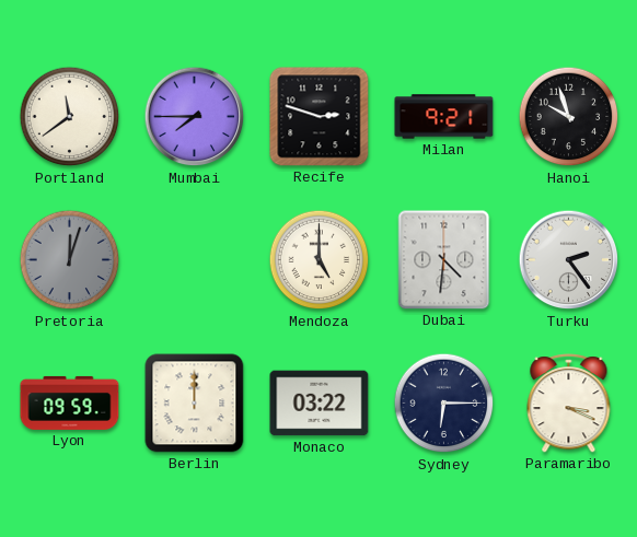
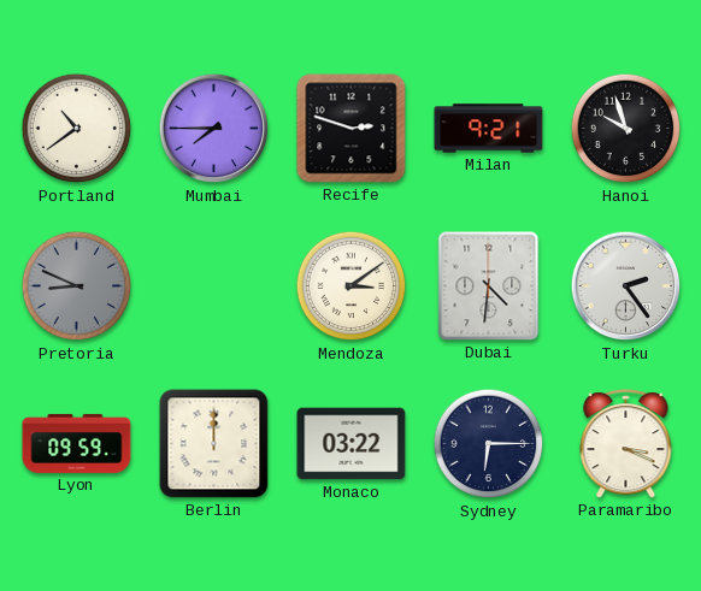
Portland: 11:39 -> 10:39
Pretoria: 12:03 -> 8:49
Mendoza: 5:00 -> 3:09
